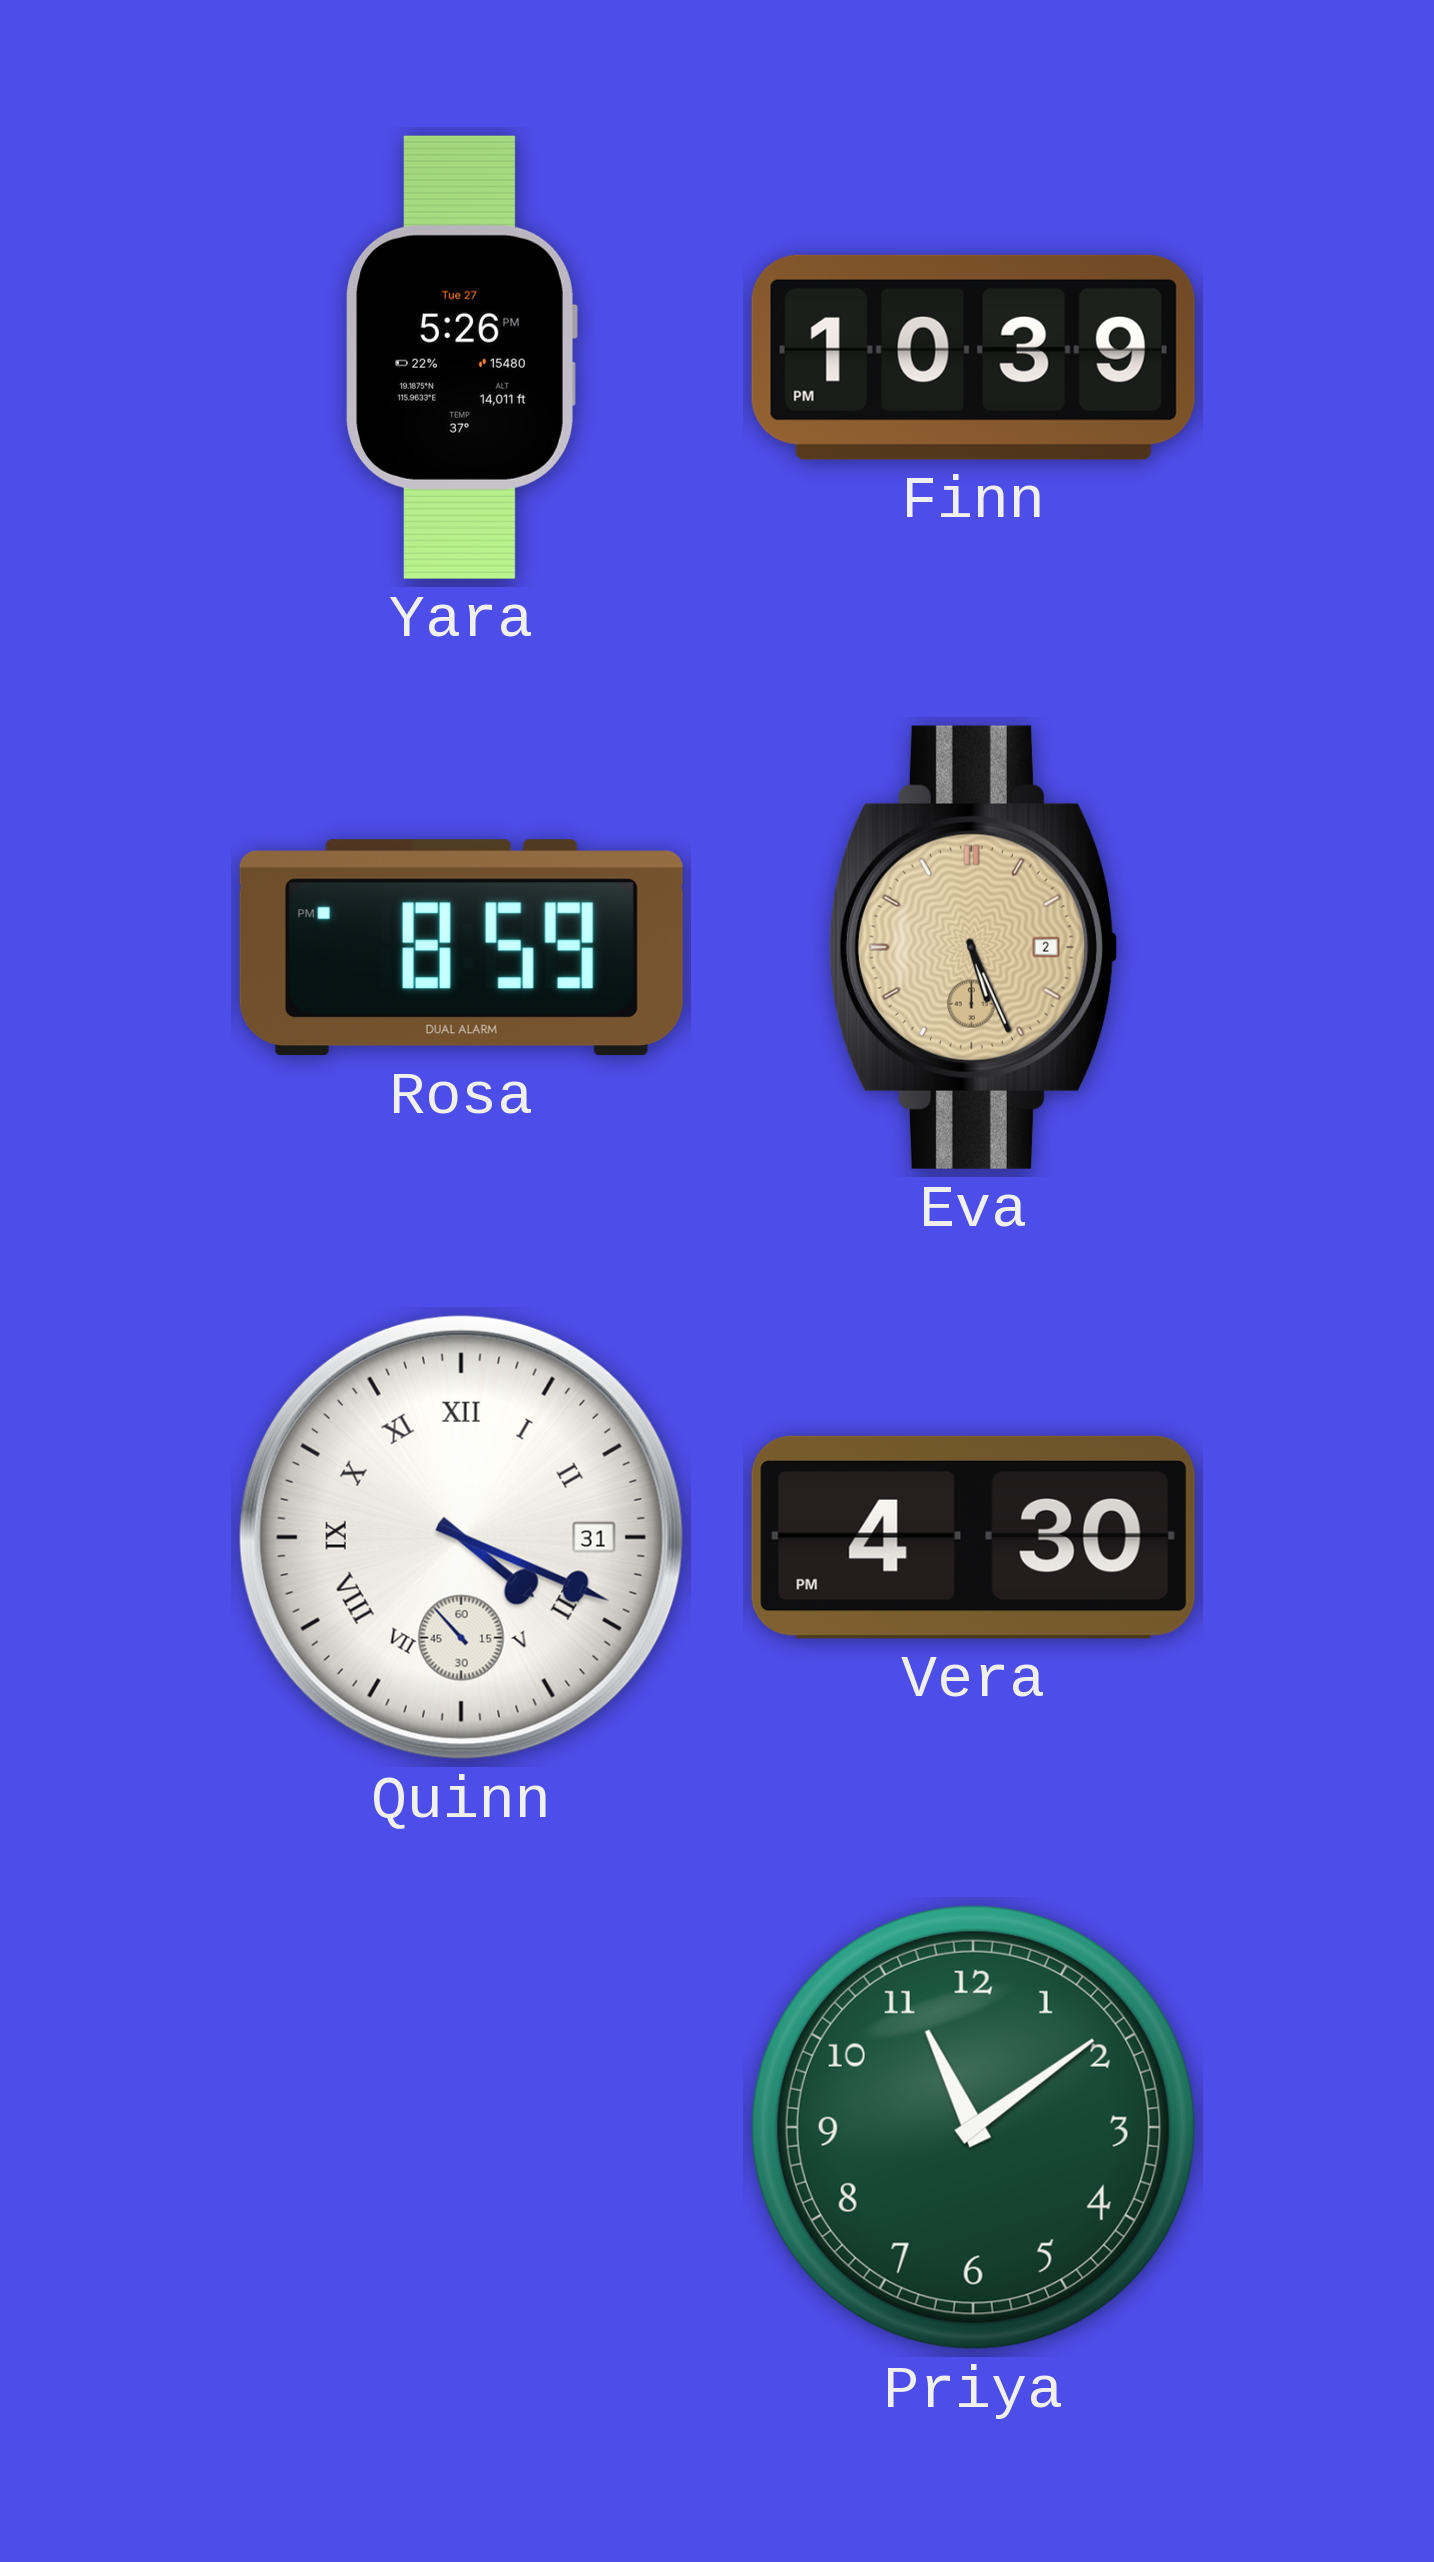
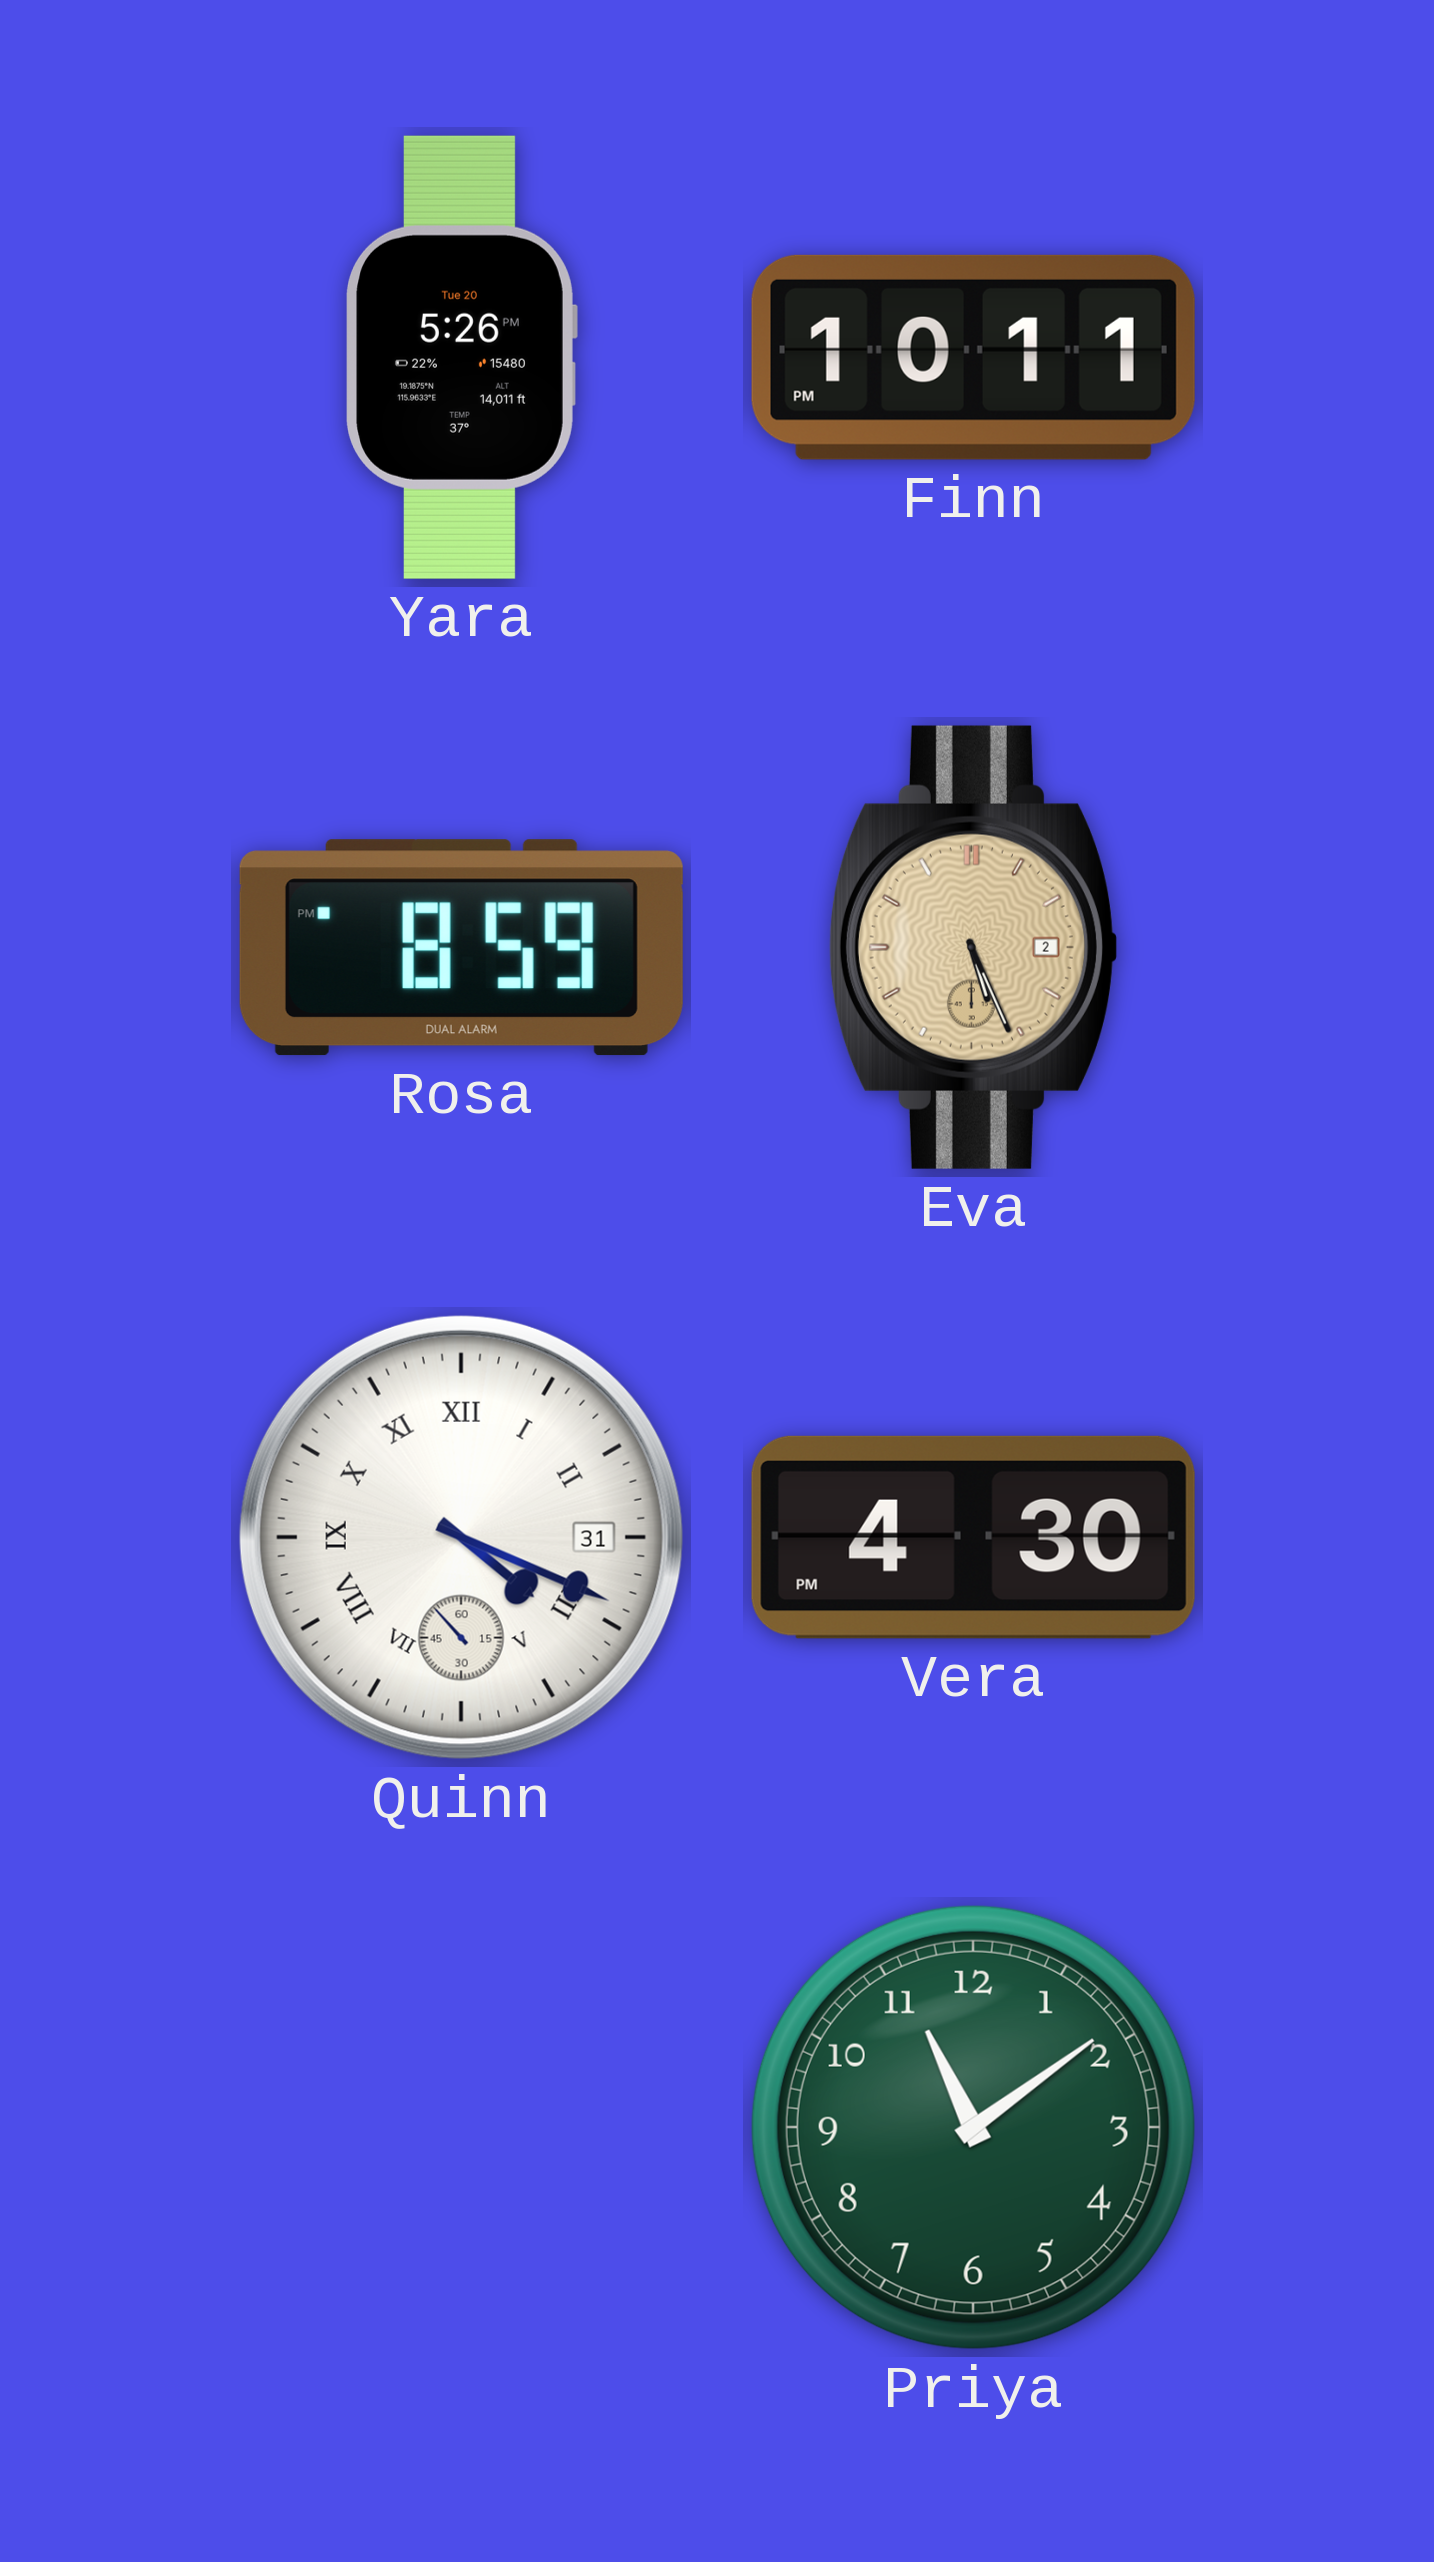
Yara date: Tue 27 -> Tue 20
Finn: 10:39 -> 10:11
